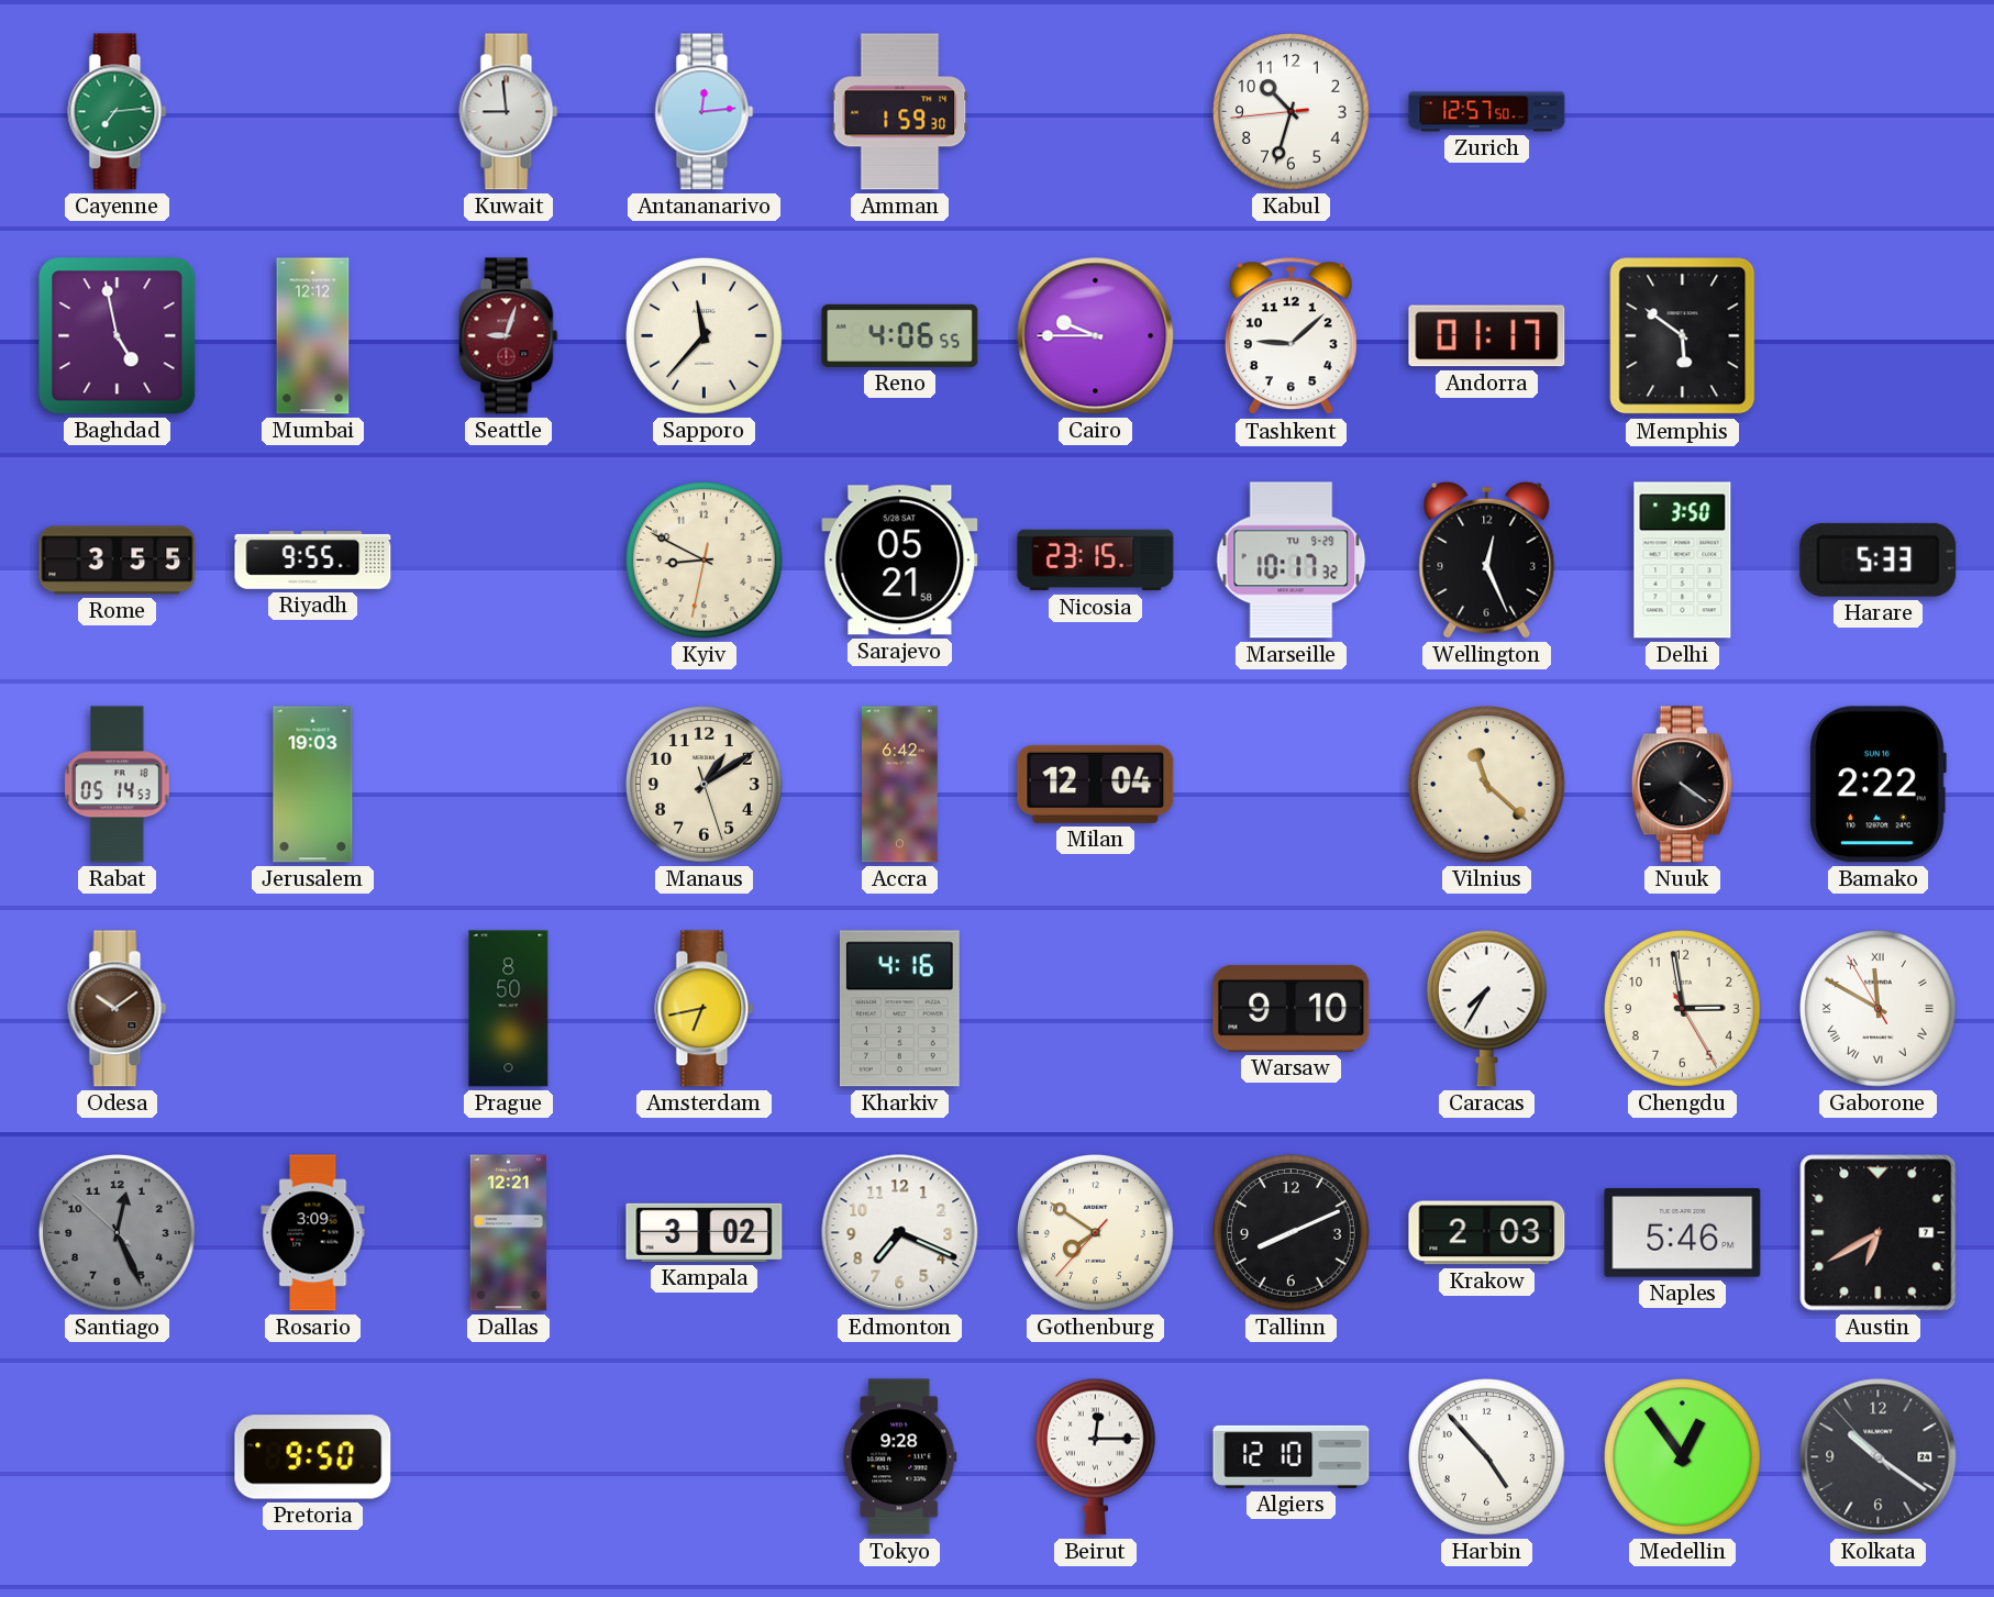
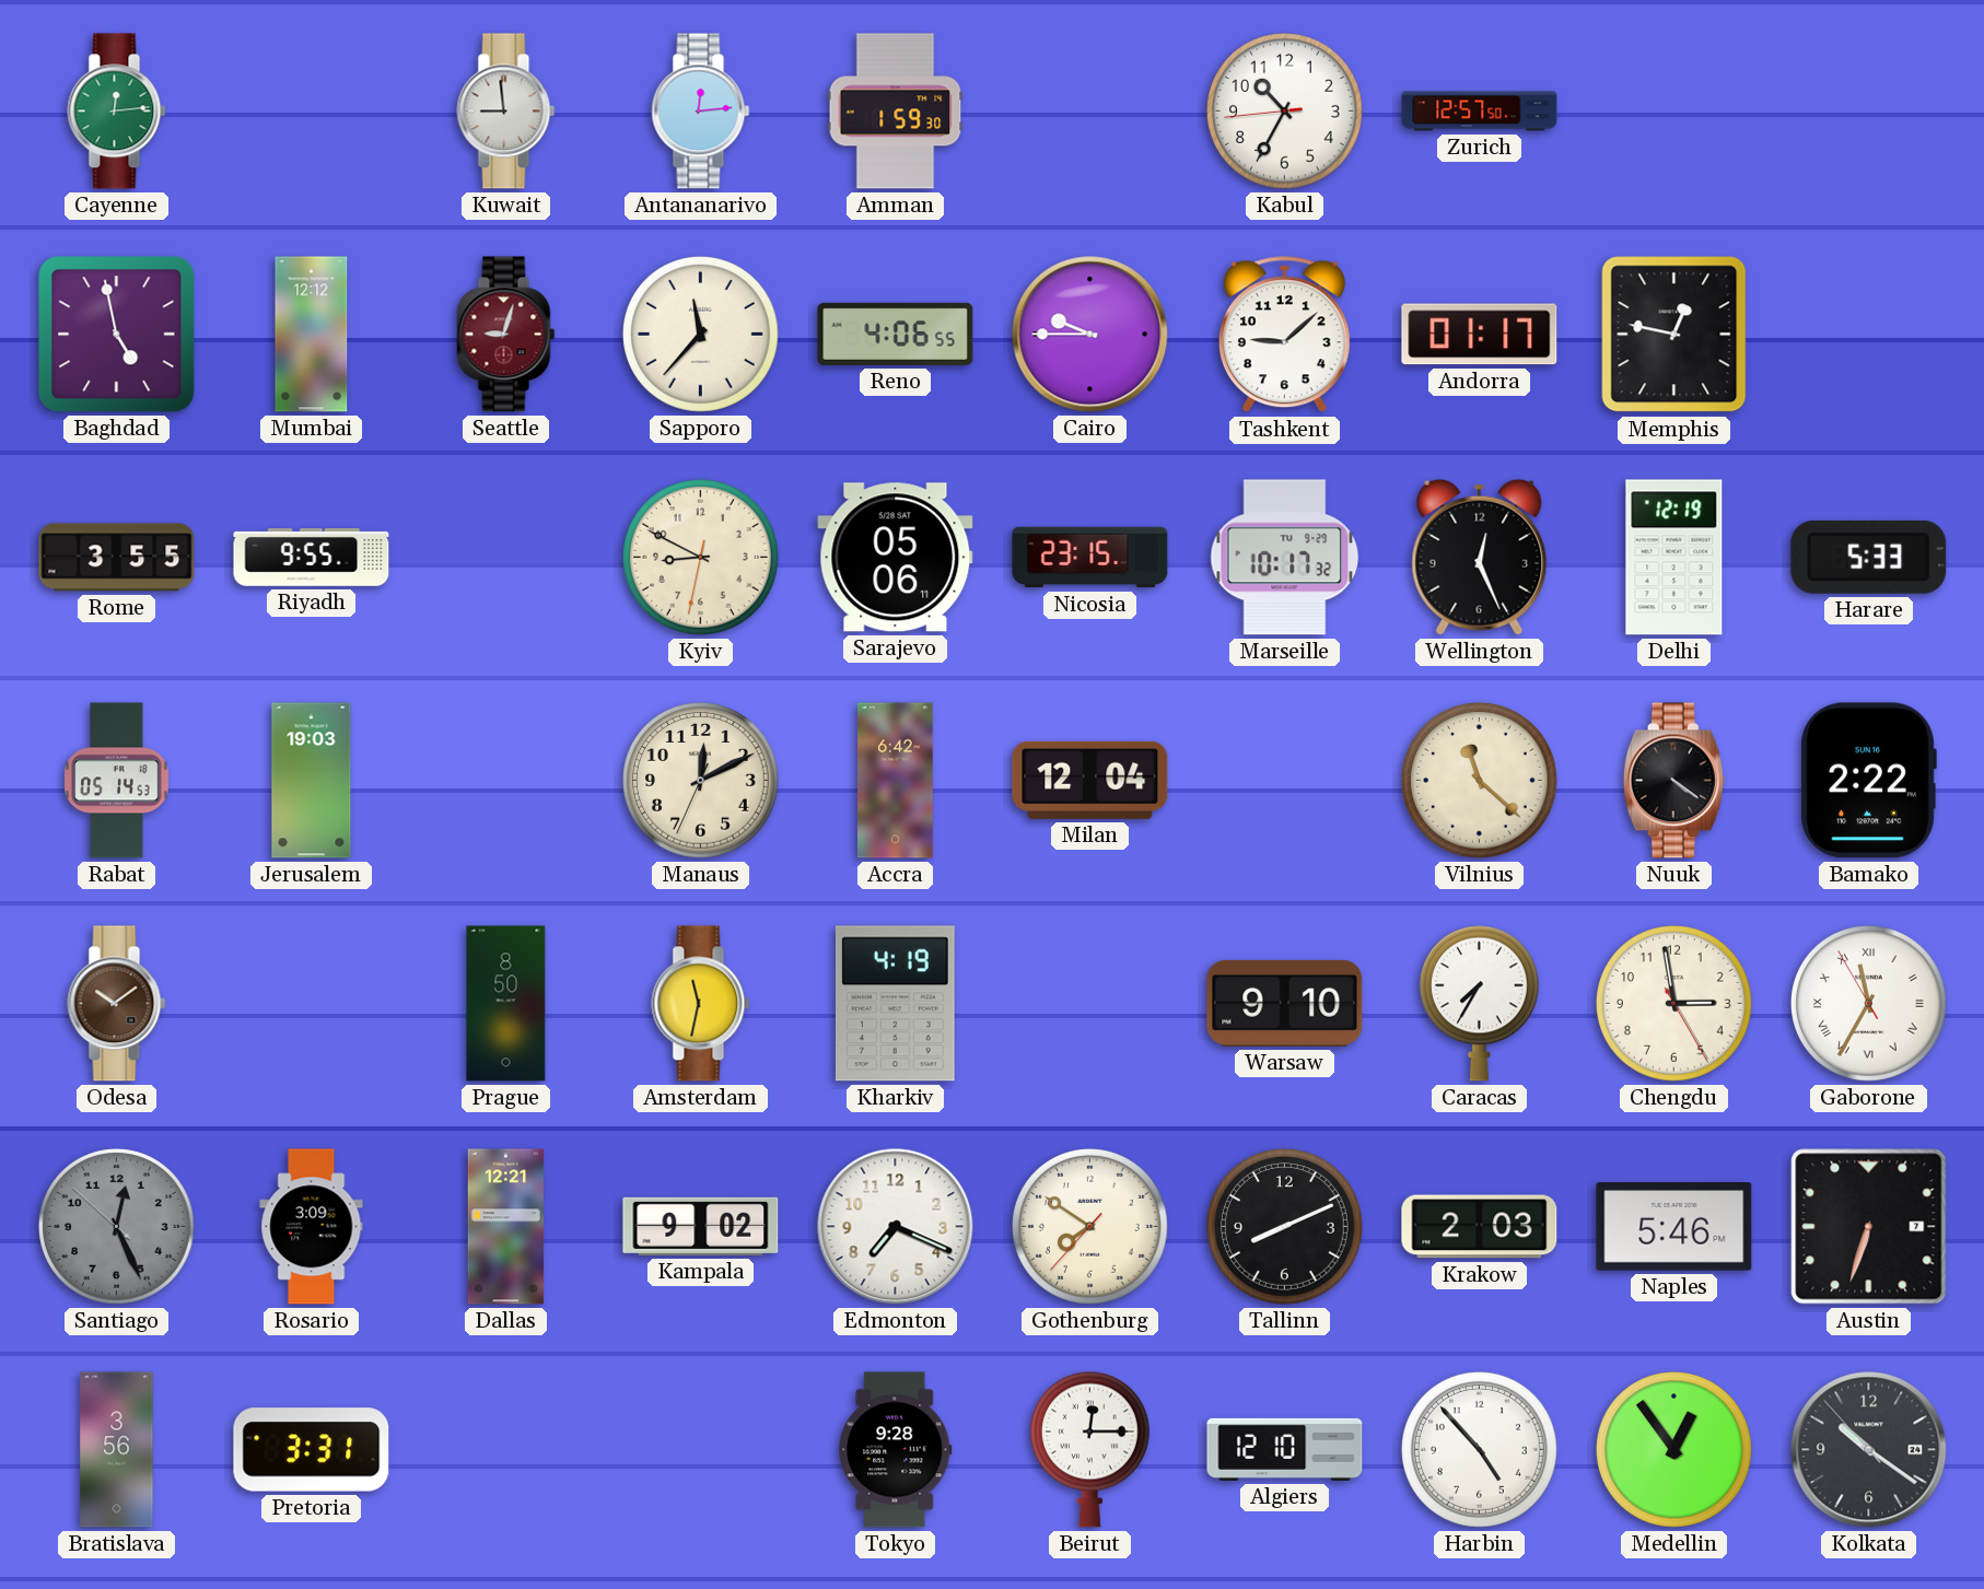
Cayenne: 7:14 -> 12:14
Kabul: 10:32 -> 10:34
Memphis: 5:51 -> 12:47
Sarajevo: 05:21 -> 05:06
Delhi: 3:50 -> 12:19
Manaus: 1:09 -> 12:10
Amsterdam: 6:43 -> 11:32
Kharkiv: 4:16 -> 4:19
Gaborone: 11:49 -> 11:34
Kampala: 3:02 -> 9:02
Austin: 6:40 -> 6:33
Bratislava: none -> 3:56
Pretoria: 9:50 -> 3:31
